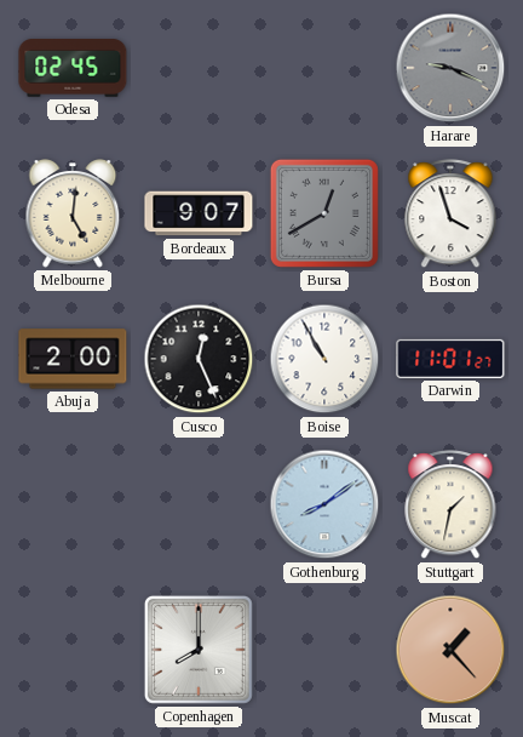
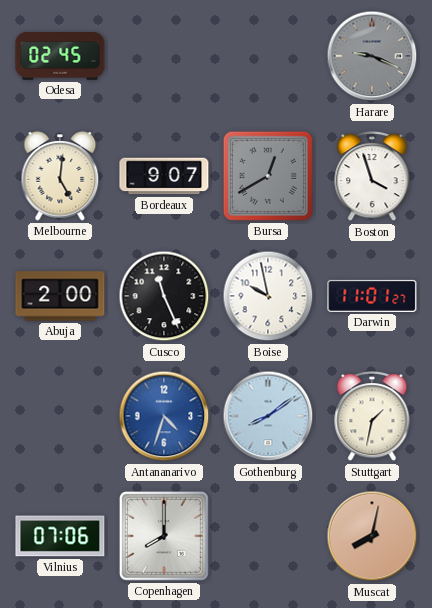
Cusco: 12:26 -> 11:26
Boise: 10:55 -> 9:58
Antananarivo: none -> 4:33
Vilnius: none -> 07:06
Muscat: 1:23 -> 8:02
